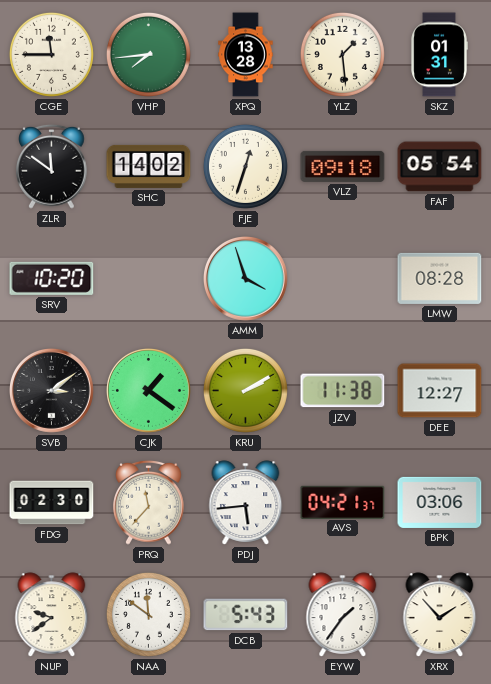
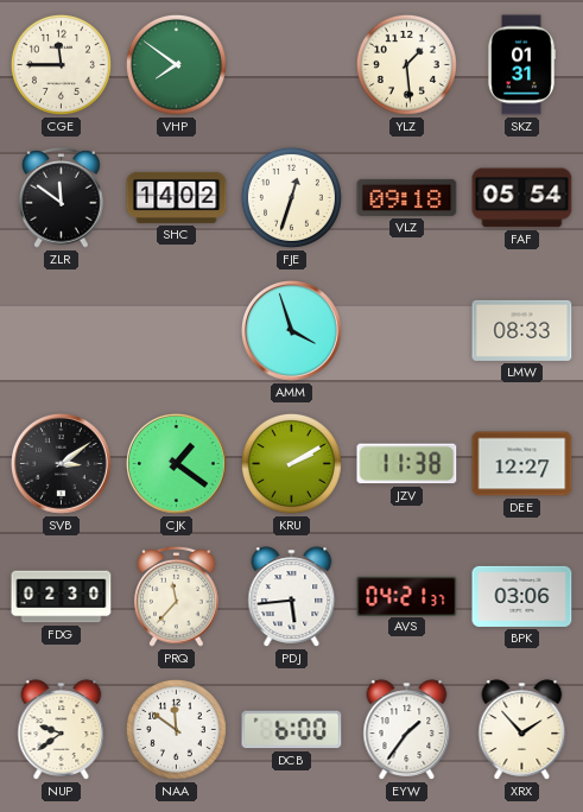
VHP: 7:44 -> 7:51
XPQ: 13:28 -> none
SRV: 10:20 -> none
LMW: 08:28 -> 08:33
DCB: 5:43 -> 6:00
